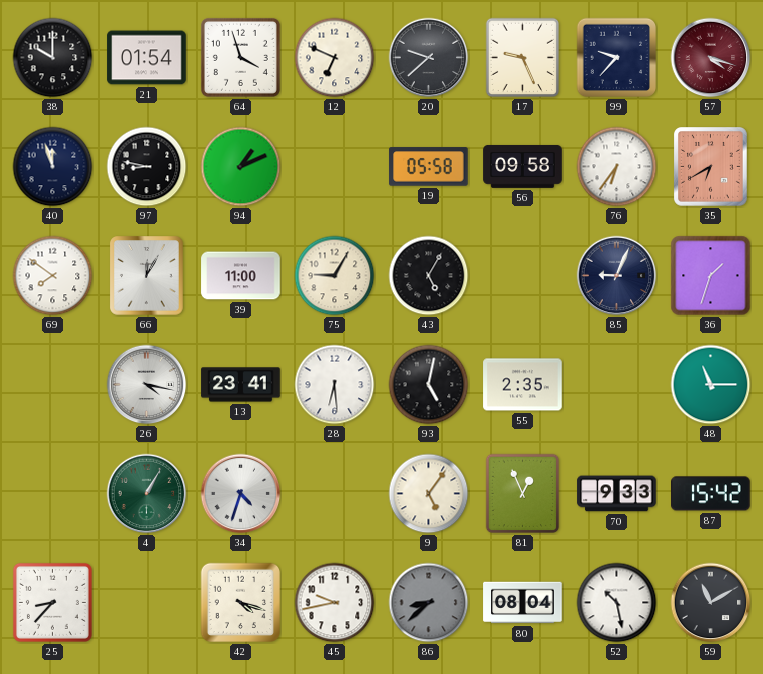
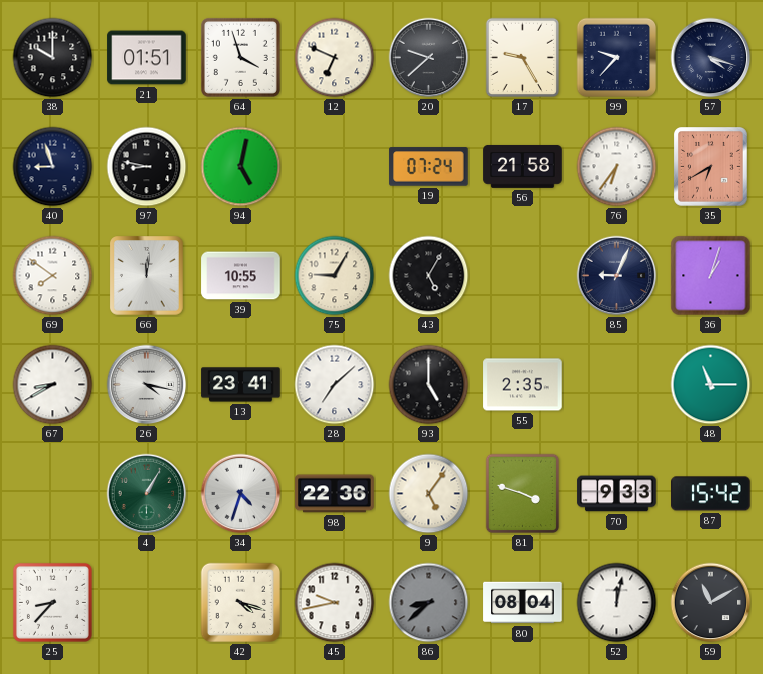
21: 01:54 -> 01:51
17: 9:26 -> 9:25
57 dial: burgundy -> navy
40: 11:57 -> 8:57
94: 1:11 -> 5:02
19: 05:58 -> 07:24
56: 09:58 -> 21:58
66: 12:05 -> 12:01
39: 11:00 -> 10:55
36: 1:33 -> 1:03
67: none -> 8:40
28: 6:29 -> 7:08
93: 5:02 -> 5:00
98: none -> 22:36
81: 12:56 -> 3:48
52: 10:28 -> 12:02
